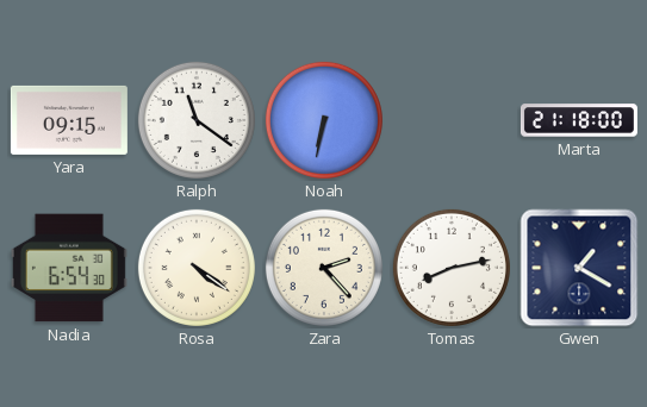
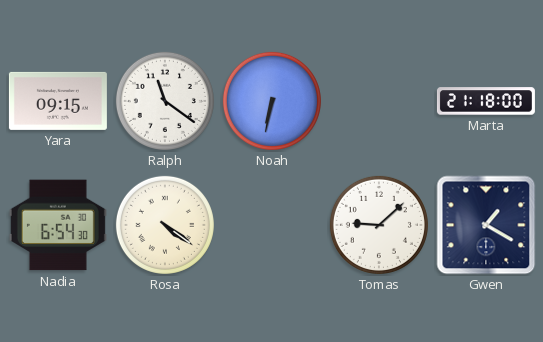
Zara: 2:23 -> none
Tomas: 8:13 -> 9:08
